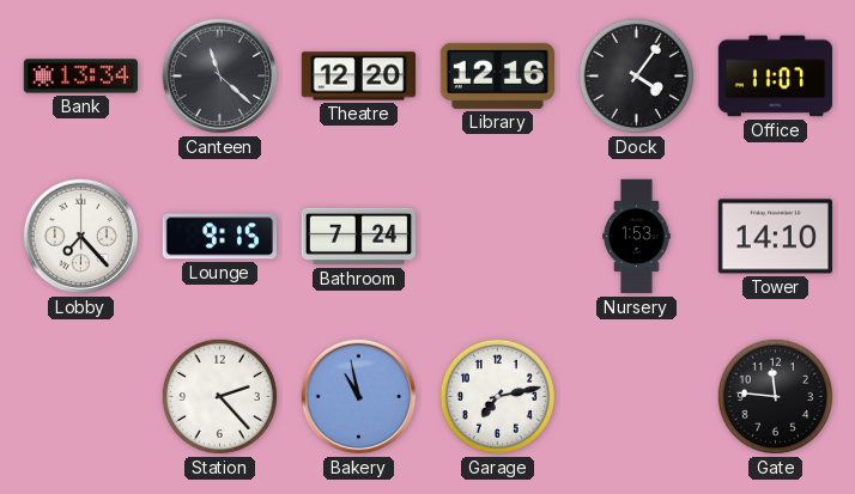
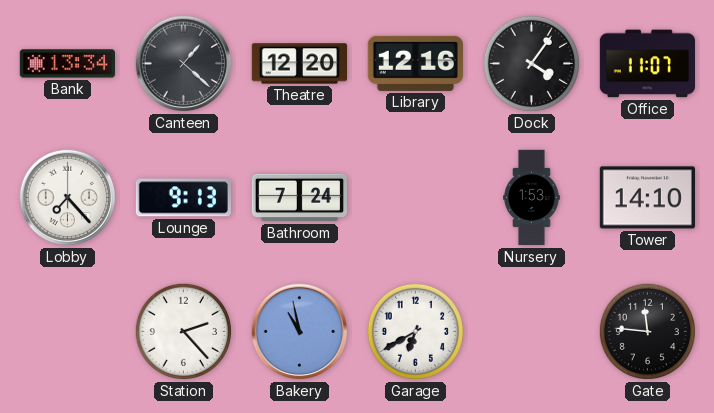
Canteen: 11:22 -> 1:22
Lounge: 9:15 -> 9:13
Garage: 7:13 -> 6:40
